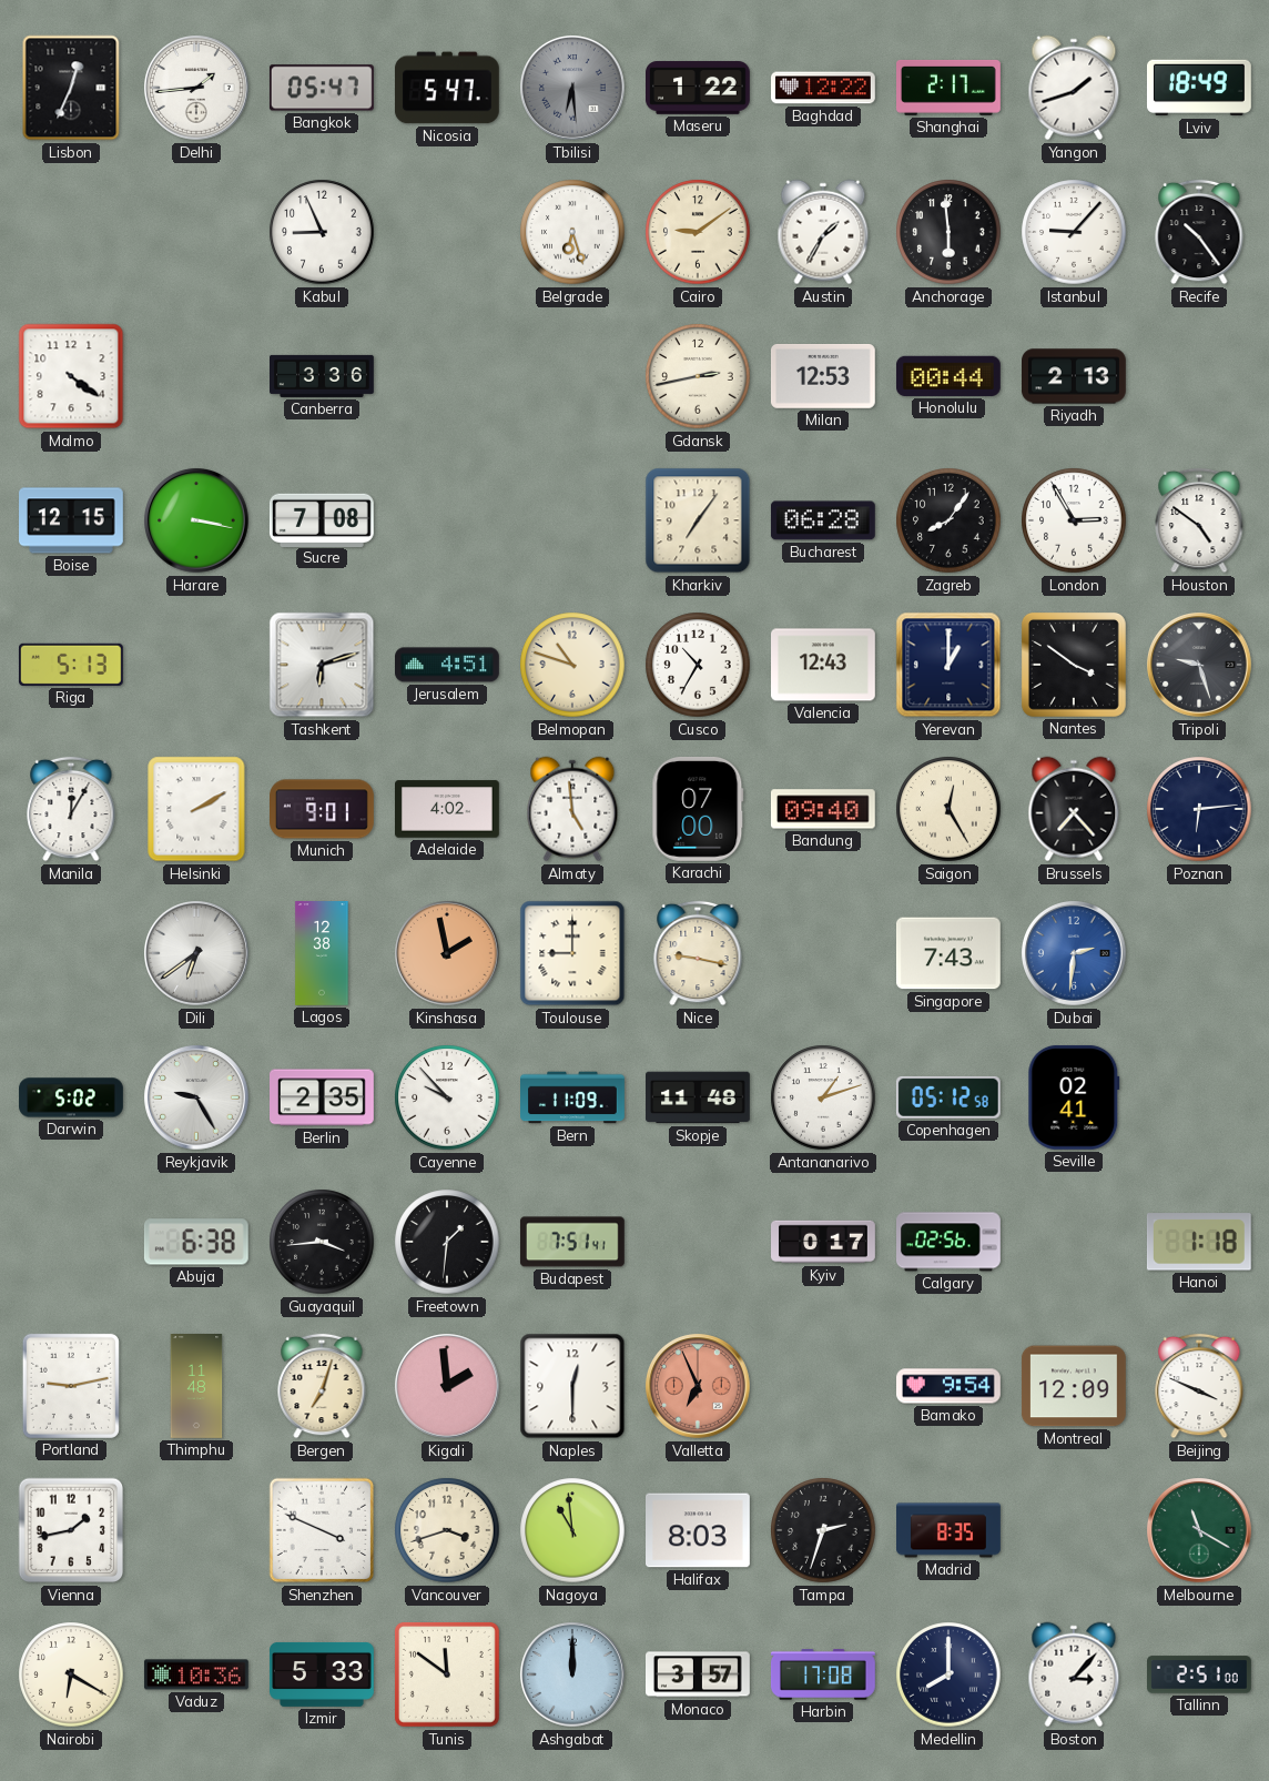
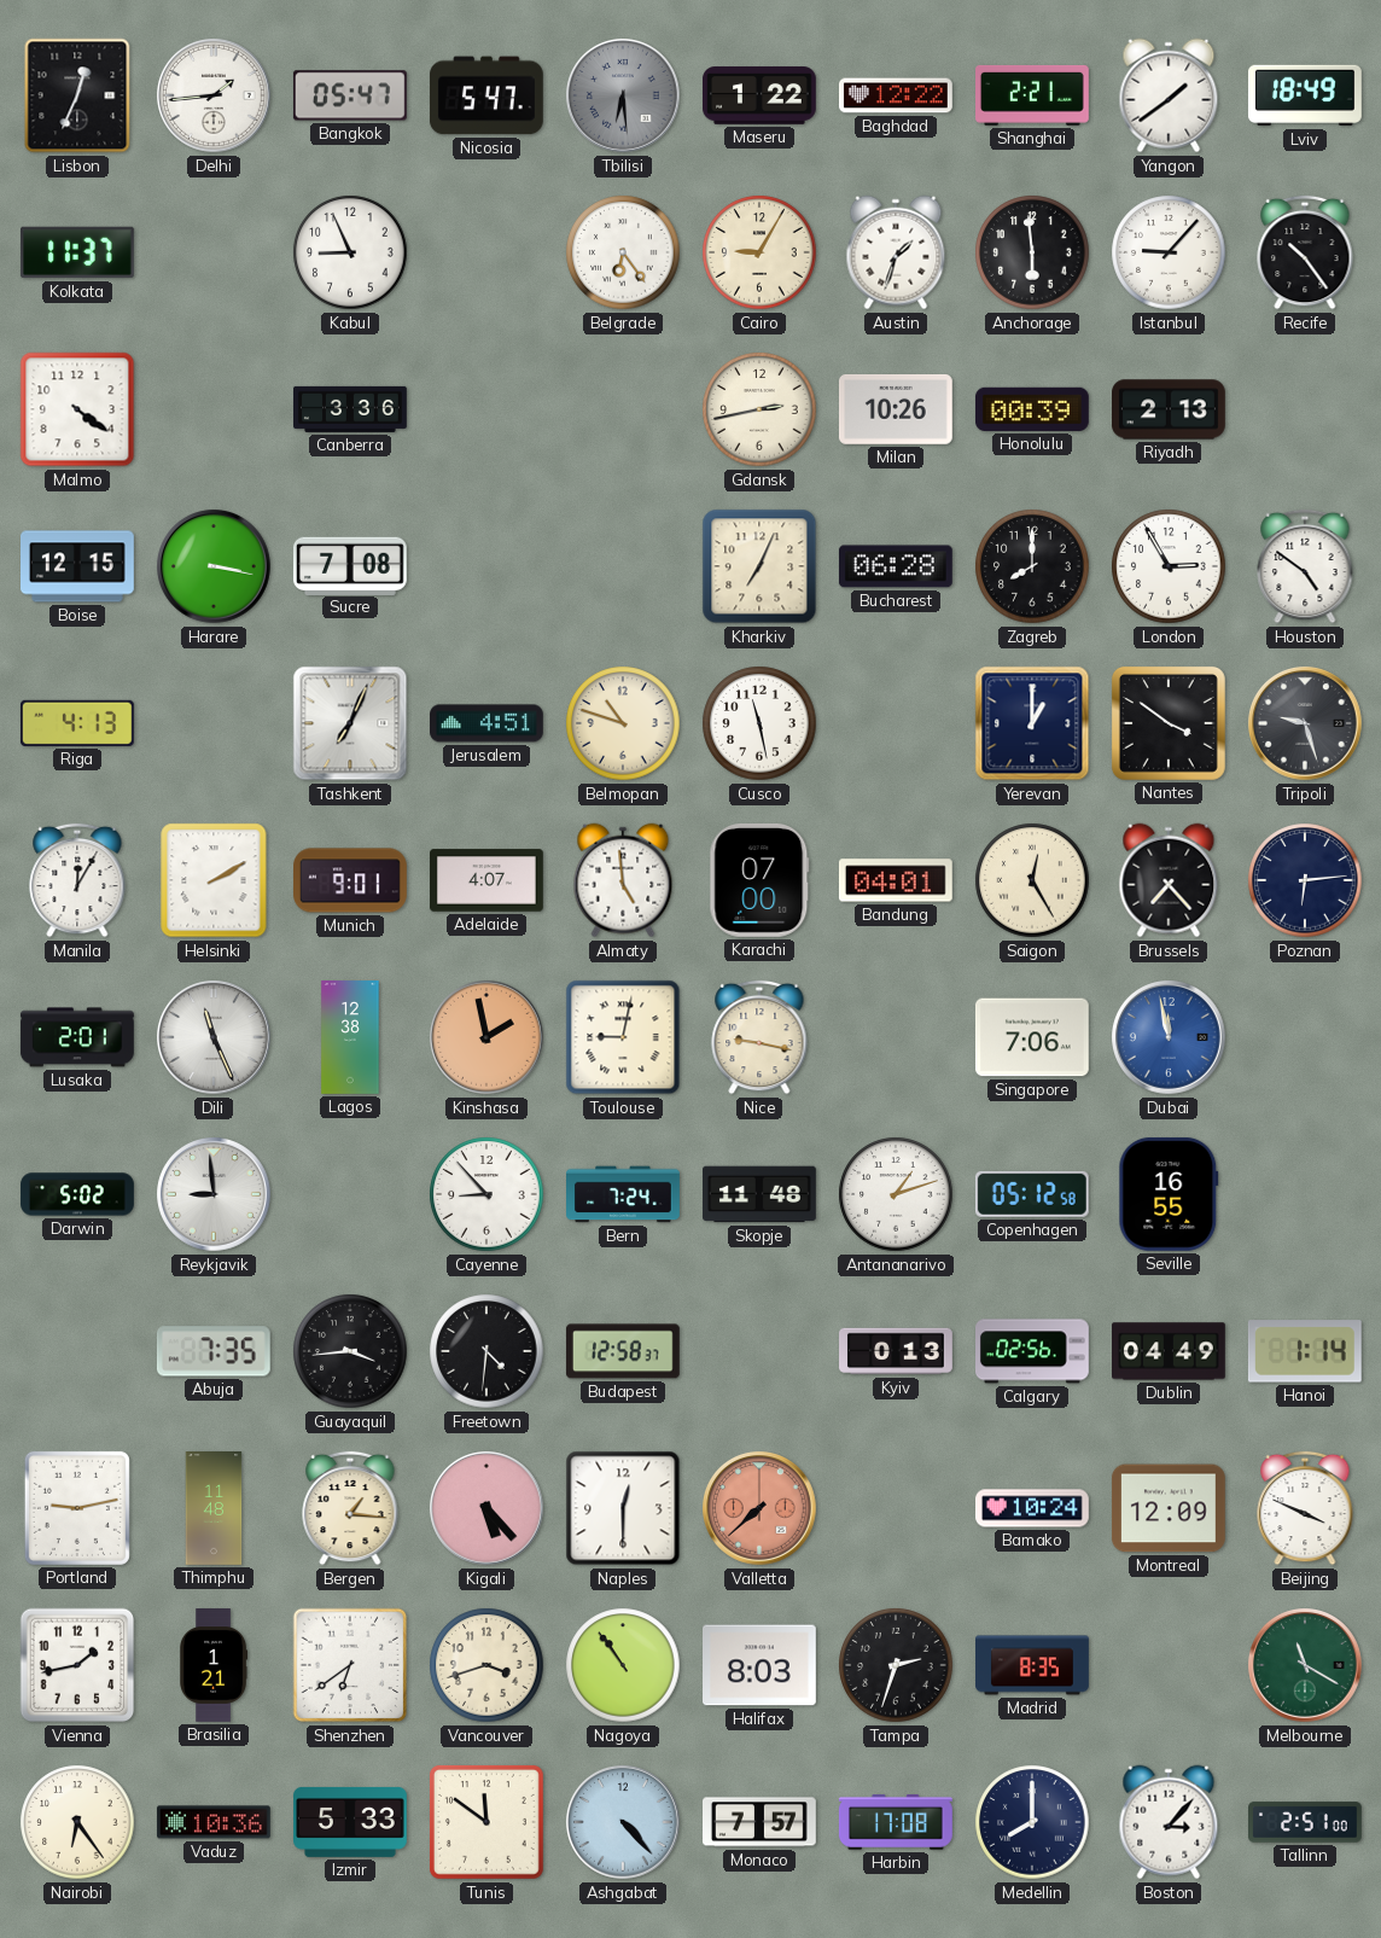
Shanghai: 2:17 -> 2:21
Yangon: 1:42 -> 1:39
Kolkata: none -> 11:37
Belgrade: 6:27 -> 6:24
Cairo: 9:09 -> 9:05
Austin: 1:35 -> 1:33
Milan: 12:53 -> 10:26
Honolulu: 00:44 -> 00:39
Kharkiv: 7:06 -> 7:04
Zagreb: 8:06 -> 8:00
Riga: 5:13 -> 4:13
Tashkent: 6:12 -> 7:04
Cusco: 10:35 -> 11:28
Valencia: 12:43 -> none
Adelaide: 4:02 -> 4:07
Bandung: 09:40 -> 04:01
Lusaka: none -> 2:01
Dili: 6:39 -> 11:26
Toulouse: 9:00 -> 9:02
Singapore: 7:43 -> 7:06
Dubai: 2:31 -> 11:58
Reykjavik: 9:25 -> 8:59
Berlin: 2:35 -> none
Cayenne: 9:53 -> 8:53
Bern: 11:09 -> 7:24
Seville: 02:41 -> 16:55
Abuja: 6:38 -> 7:35
Freetown: 1:31 -> 4:31
Budapest: 7:51 -> 12:58
Kyiv: 0:17 -> 0:13
Dublin: none -> 04:49
Hanoi: 1:18 -> 1:14
Bergen: 7:03 -> 1:16
Kigali: 1:59 -> 5:23
Valletta: 6:56 -> 7:38
Bamako: 9:54 -> 10:24
Brasilia: none -> 1:21
Shenzhen: 3:49 -> 6:39
Nagoya: 10:59 -> 10:54
Nairobi: 6:20 -> 6:24
Ashgabat: 12:00 -> 4:23
Monaco: 3:57 -> 7:57
